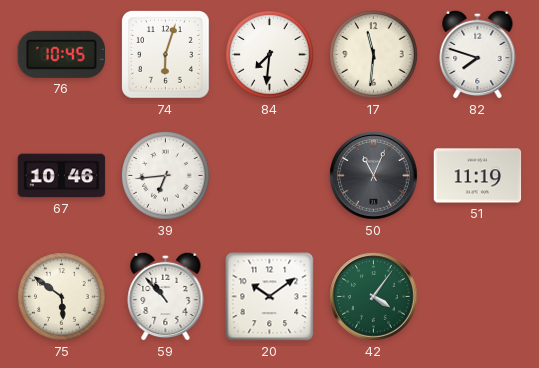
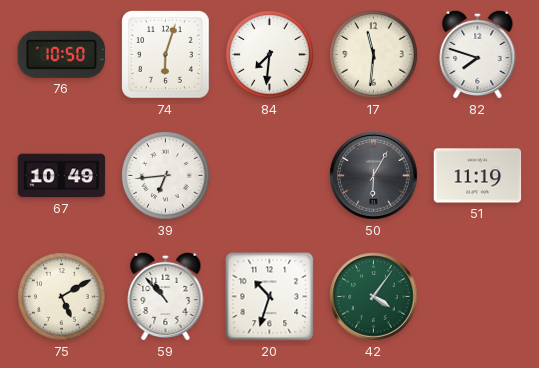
76: 10:45 -> 10:50
67: 10:46 -> 10:49
50: 11:04 -> 6:05
75: 5:51 -> 5:10
20: 10:09 -> 10:33
